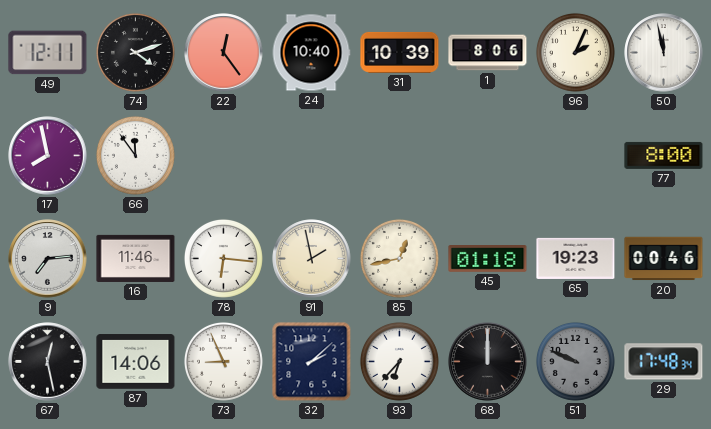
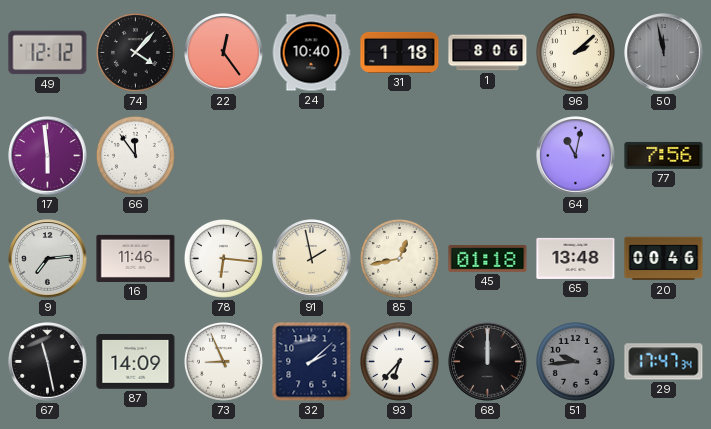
49: 12:11 -> 12:12
74: 4:12 -> 4:07
31: 10:39 -> 1:18
96: 2:04 -> 2:08
50 dial: white -> grey
17: 7:58 -> 5:59
64: none -> 11:02
77: 8:00 -> 7:56
65: 19:23 -> 13:48
67: 12:28 -> 11:28
87: 14:06 -> 14:09
51: 9:49 -> 9:44
29: 17:48 -> 17:47
